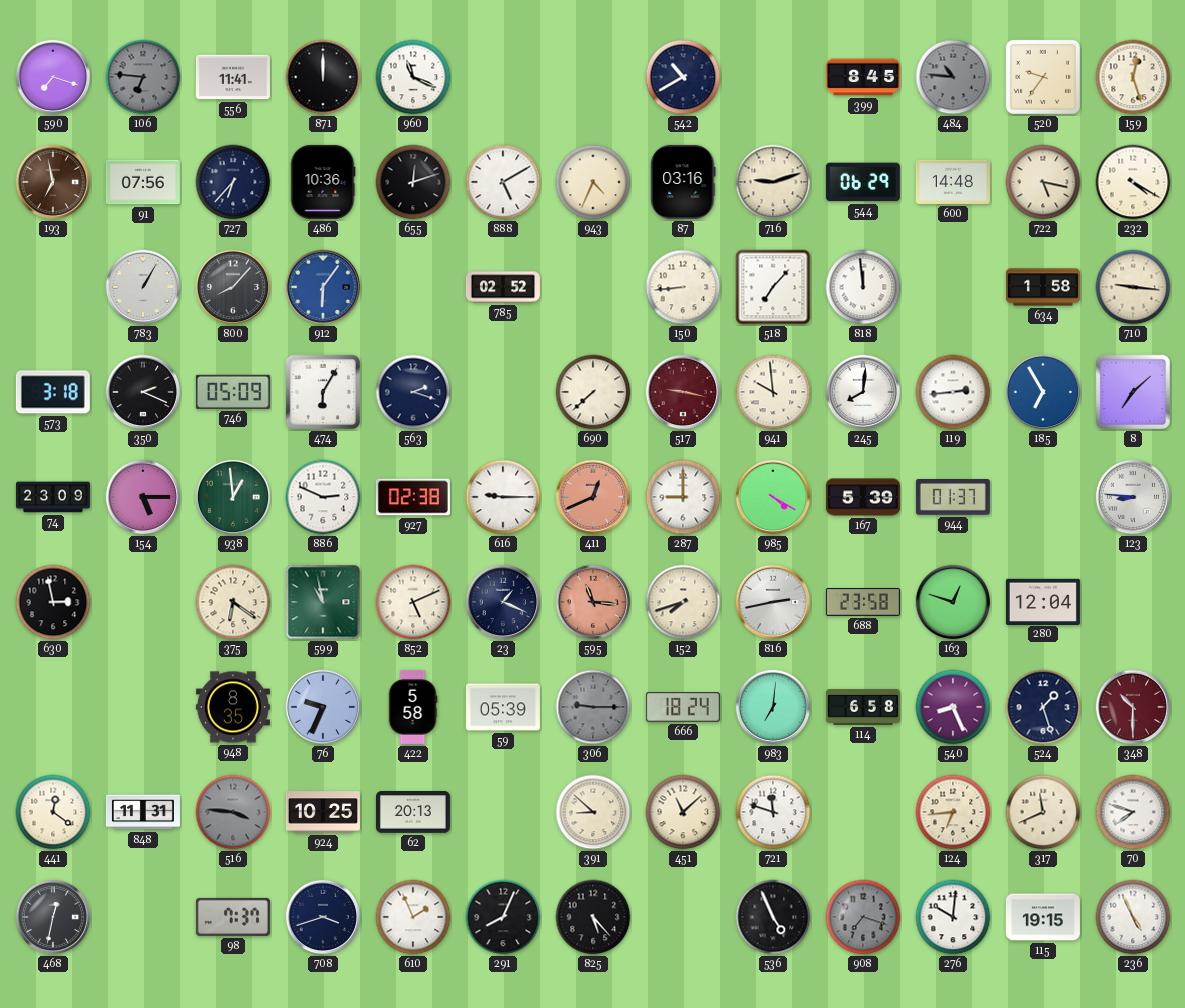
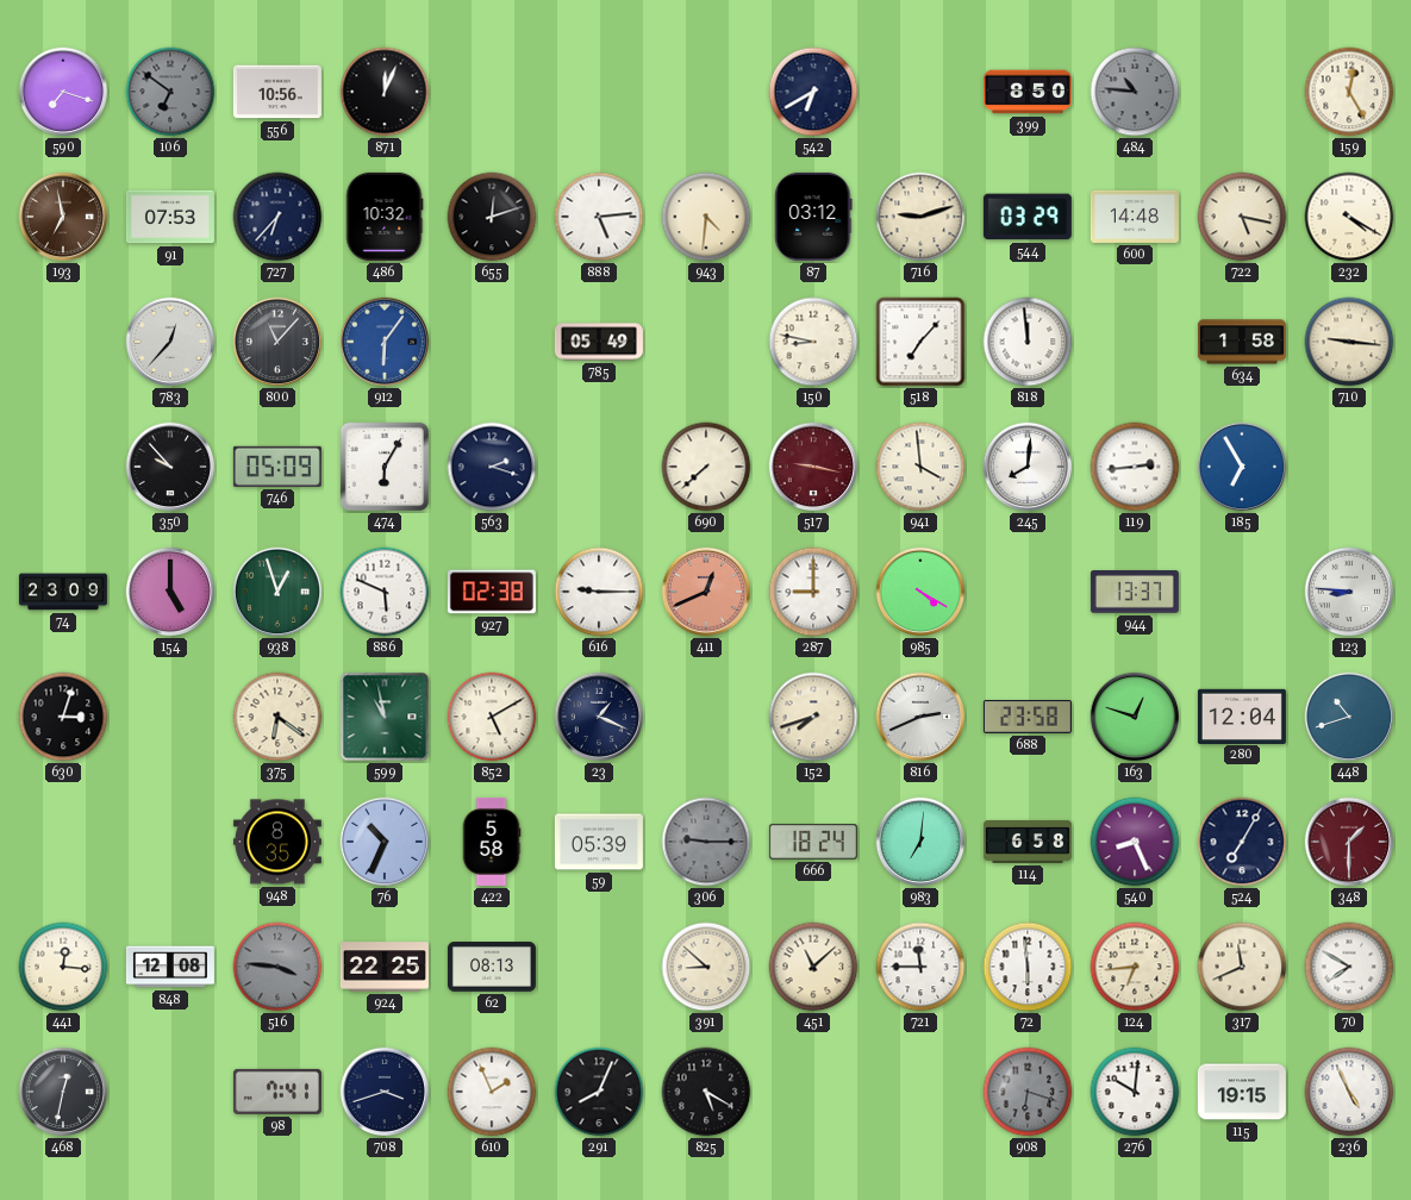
106: 6:46 -> 6:51
556: 11:41 -> 10:56
871: 12:00 -> 12:04
960: 11:19 -> none
542: 10:40 -> 6:40
399: 8:45 -> 8:50
520: 9:36 -> none
159: 12:27 -> 12:25
91: 07:56 -> 07:53
486: 10:36 -> 10:32
888: 5:10 -> 5:14
943: 4:34 -> 4:31
87: 03:16 -> 03:12
544: 06:29 -> 03:29
783: 1:05 -> 12:37
800: 8:07 -> 11:07
785: 02:52 -> 05:49
150: 8:44 -> 8:47
573: 3:18 -> none
350: 2:19 -> 9:53
941: 9:59 -> 3:59
8: 7:08 -> none
154: 5:15 -> 5:00
938: 12:59 -> 12:57
886: 2:49 -> 5:49
167: 5:39 -> none
944: 01:37 -> 13:37
630: 2:58 -> 3:03
852: 5:11 -> 5:10
595: 11:16 -> none
816: 2:43 -> 2:41
448: none -> 10:42
76: 9:34 -> 10:34
524: 1:27 -> 7:05
348: 10:30 -> 1:30
441: 12:21 -> 12:16
848: 11:31 -> 12:08
924: 10:25 -> 22:25
62: 20:13 -> 08:13
721: 11:48 -> 11:45
72: none -> 5:59
70: 7:48 -> 7:50
98: 7:37 -> 7:41
825: 5:23 -> 5:20
536: 4:56 -> none
908: 7:18 -> 6:18
